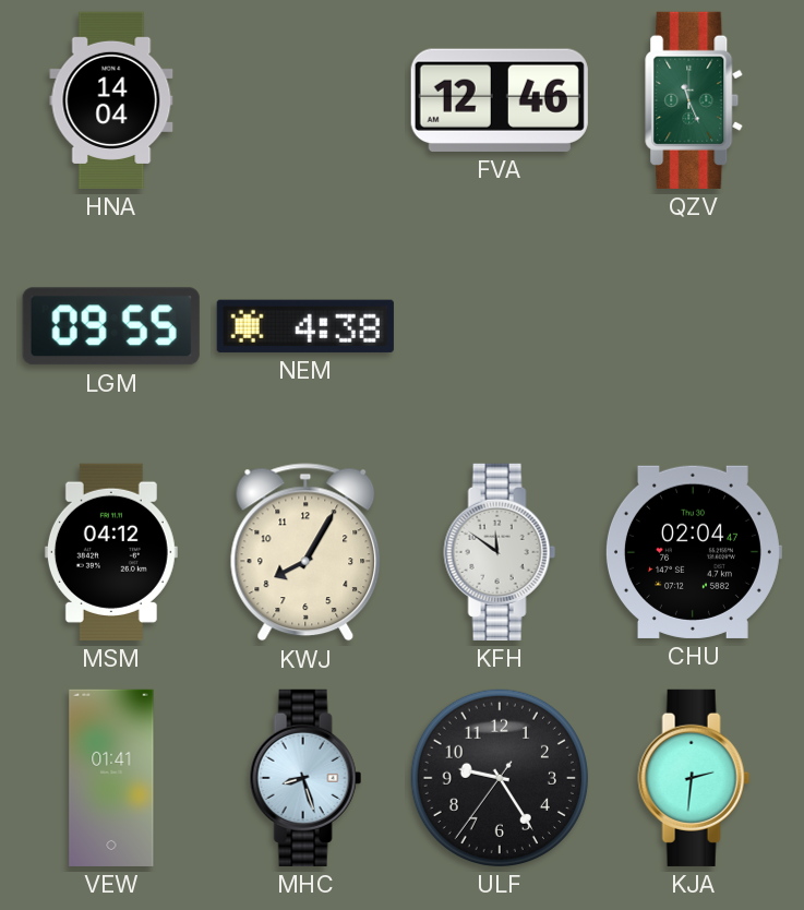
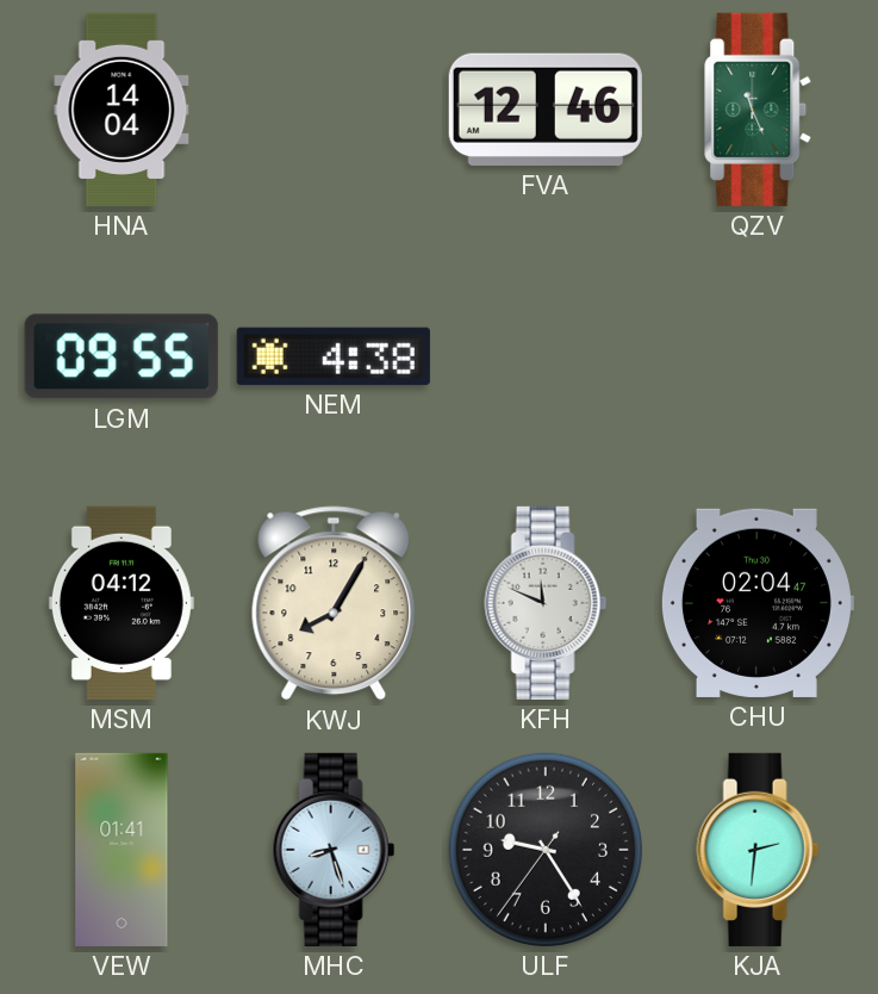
KFH: 11:51 -> 11:49
